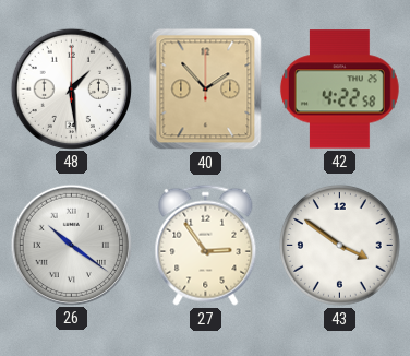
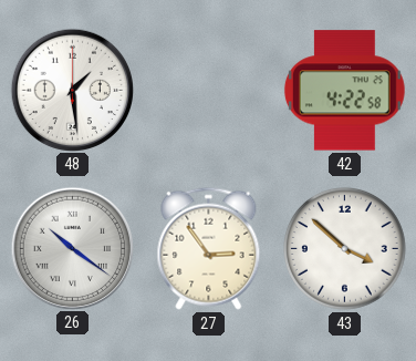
40: 1:53 -> none
43: 3:51 -> 3:52
